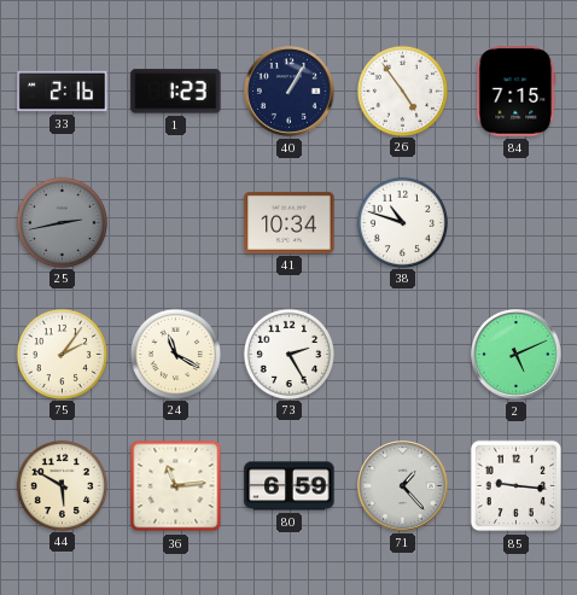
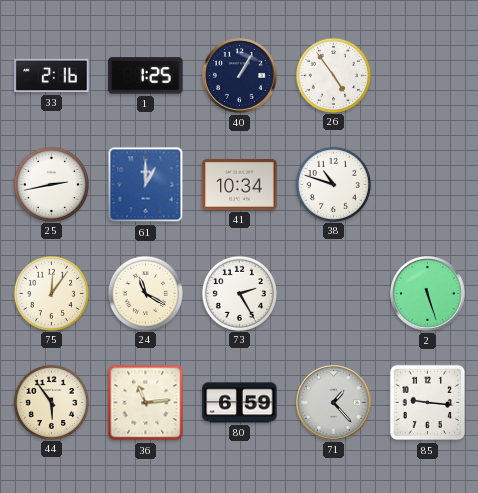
1: 1:23 -> 1:25
84: 7:15 -> none
25 dial: grey -> white
61: none -> 1:00
75: 2:06 -> 12:06
2: 5:11 -> 5:27
44: 5:50 -> 5:54
